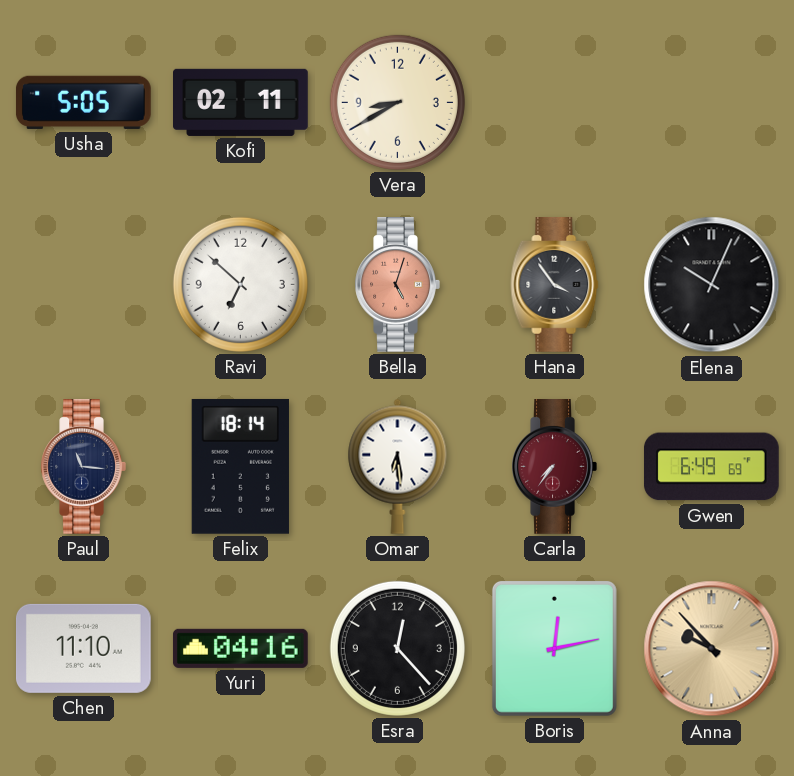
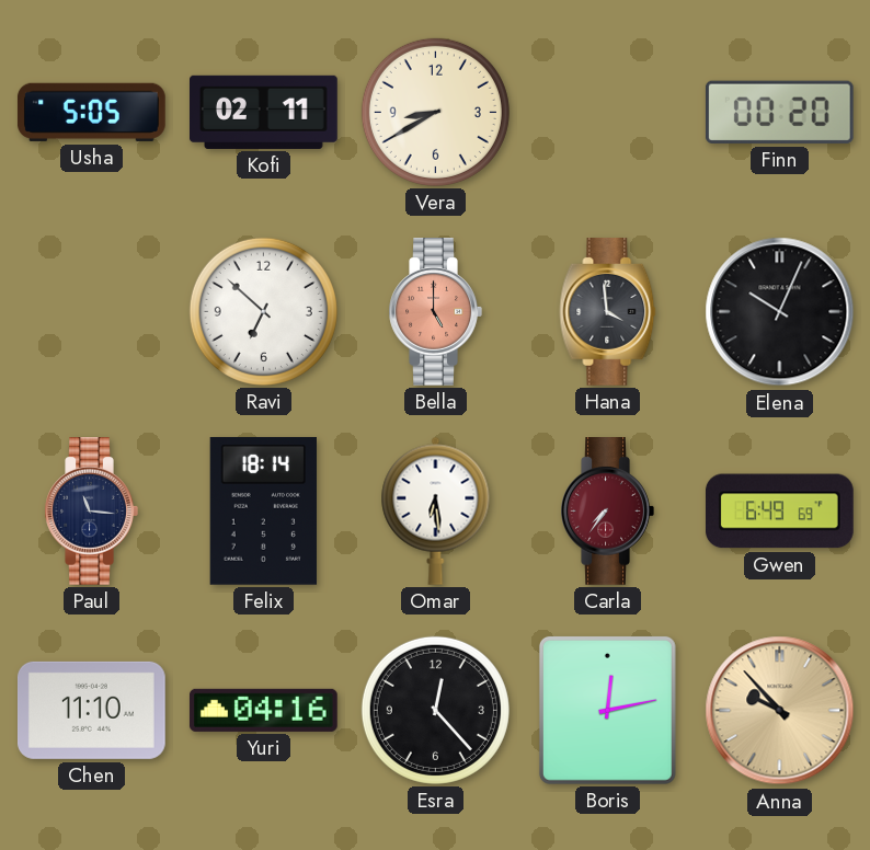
Finn: none -> 00:20
Bella: 5:03 -> 5:00
Hana: 3:54 -> 3:59
